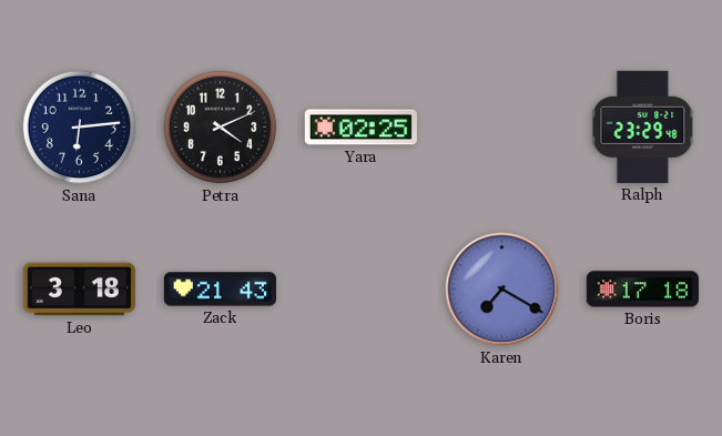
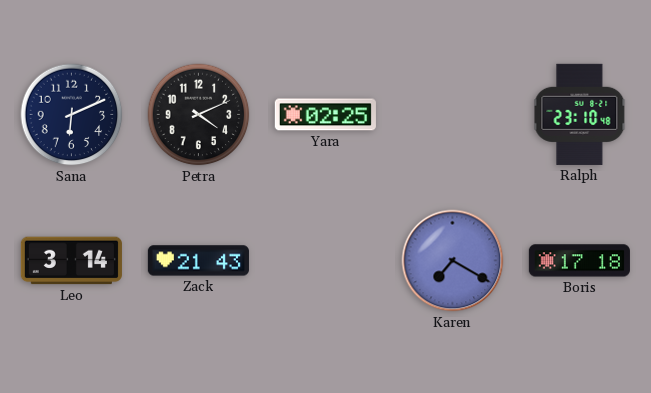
Sana: 6:14 -> 6:11
Ralph: 23:29 -> 23:10
Leo: 3:18 -> 3:14
